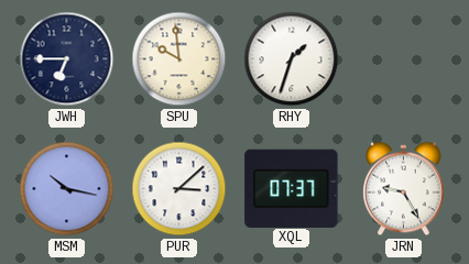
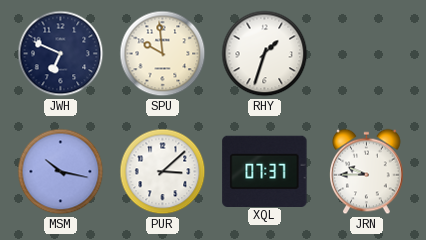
JWH: 6:45 -> 6:49
JRN: 9:25 -> 9:45
